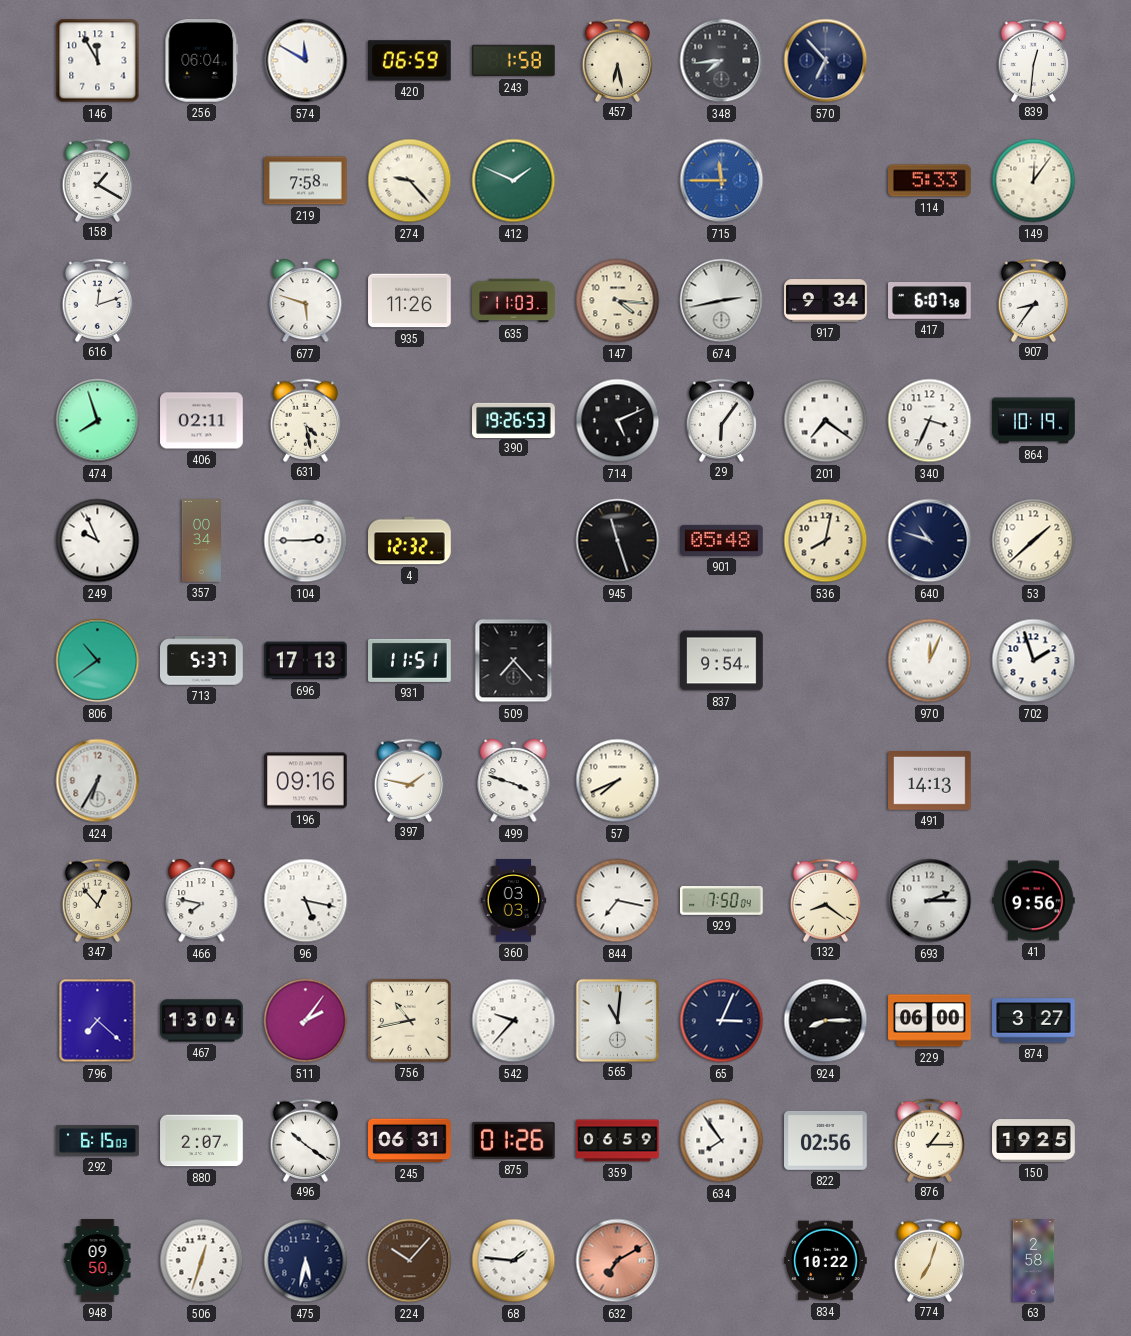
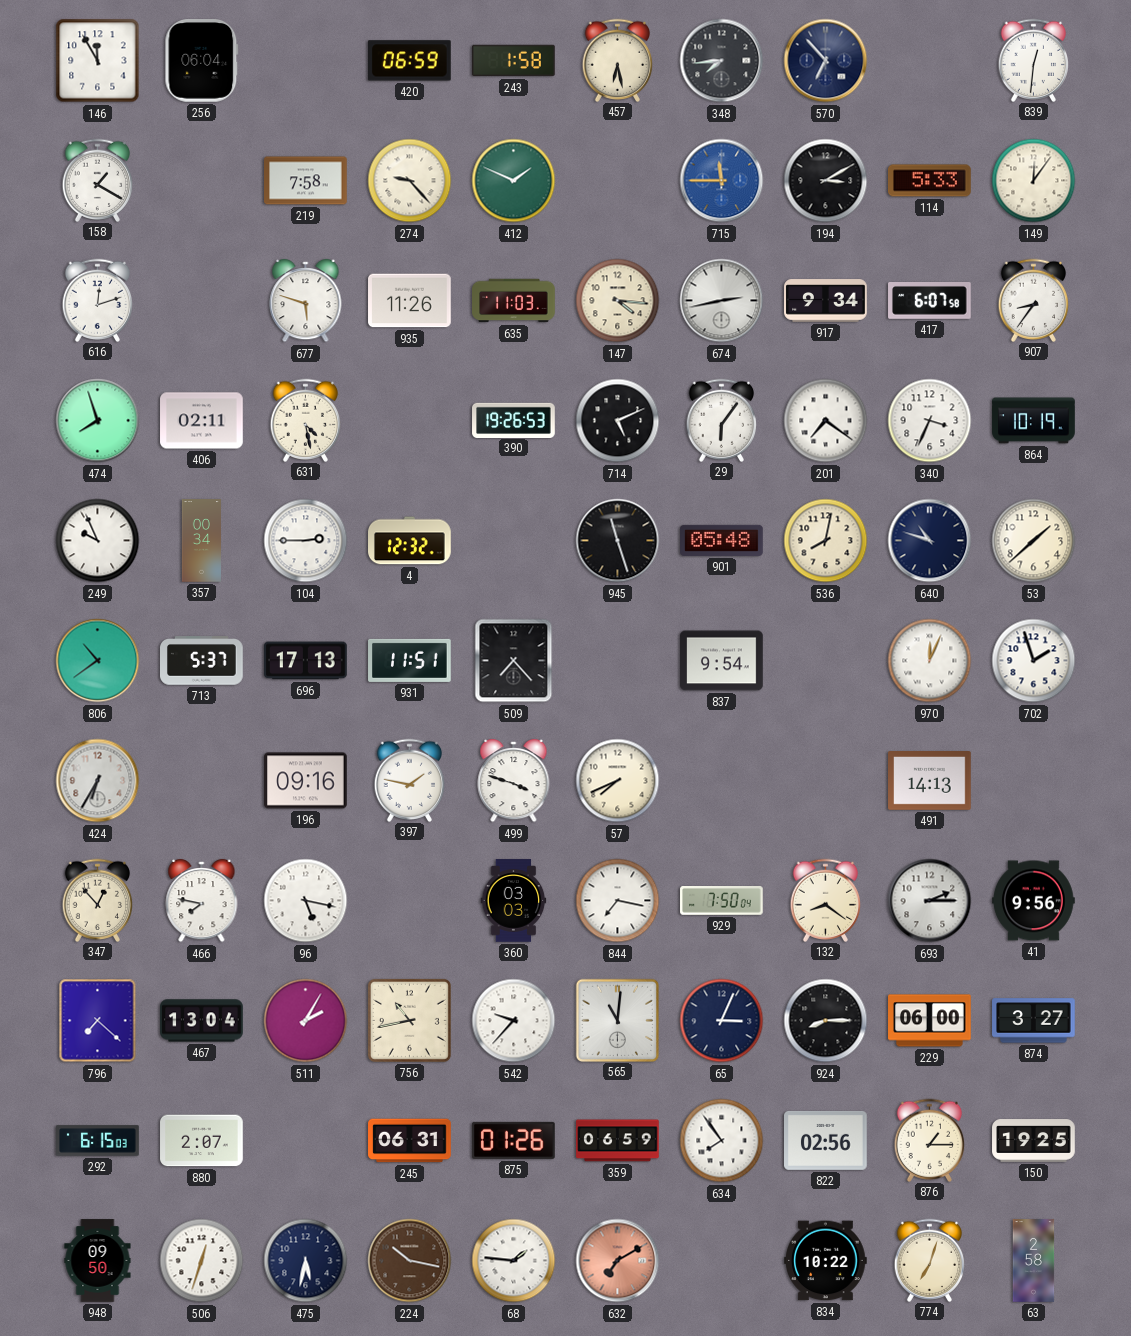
574: 11:50 -> none
194: none -> 3:10
511: 2:06 -> 2:05
496: 10:21 -> none
224: 10:07 -> 10:17
